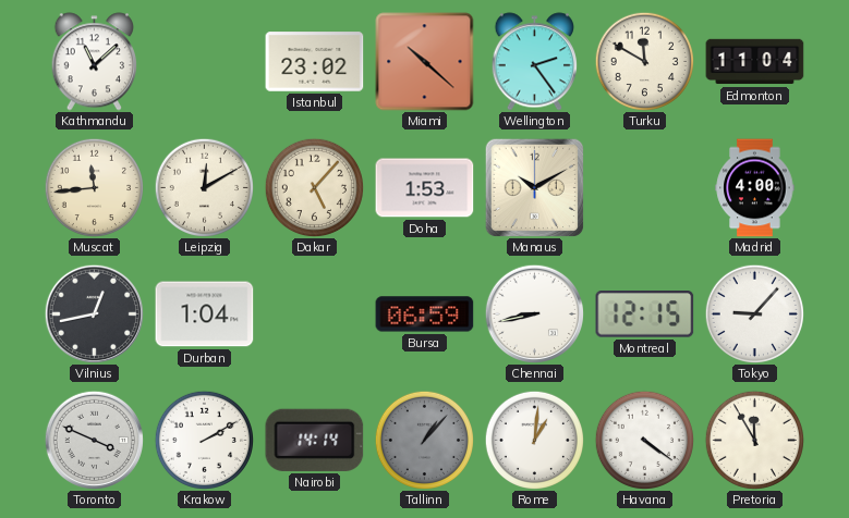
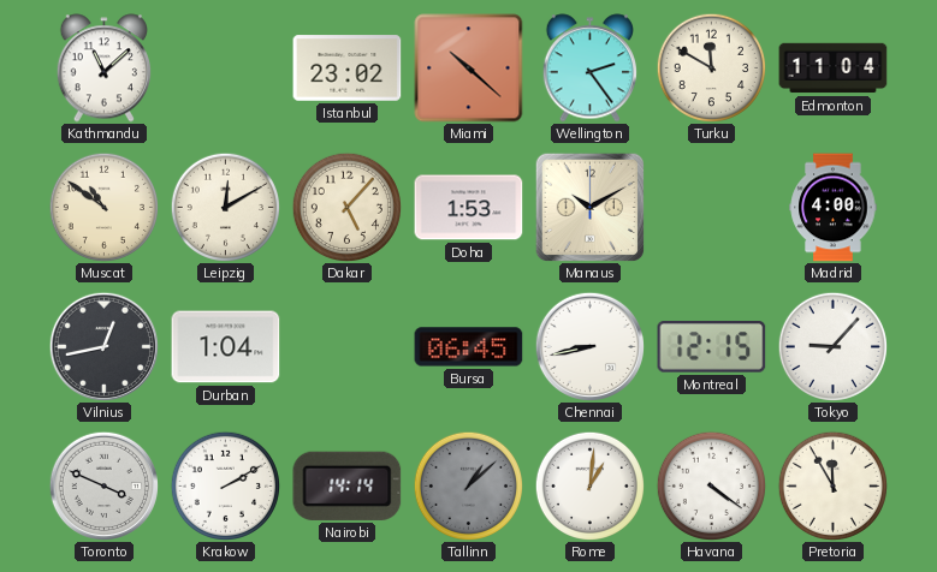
Muscat: 11:44 -> 10:51
Bursa: 06:59 -> 06:45
Tallinn: 1:07 -> 1:08
